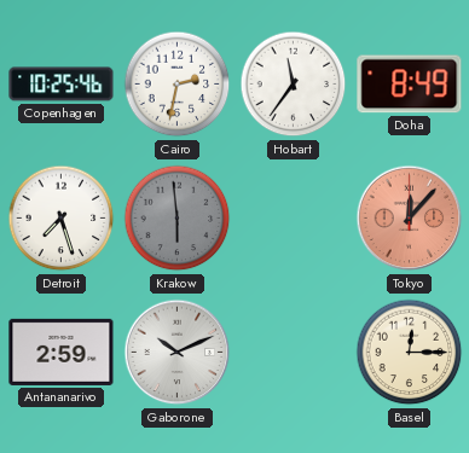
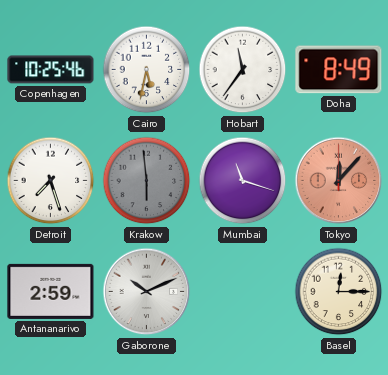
Cairo: 2:32 -> 5:32
Mumbai: none -> 11:18
